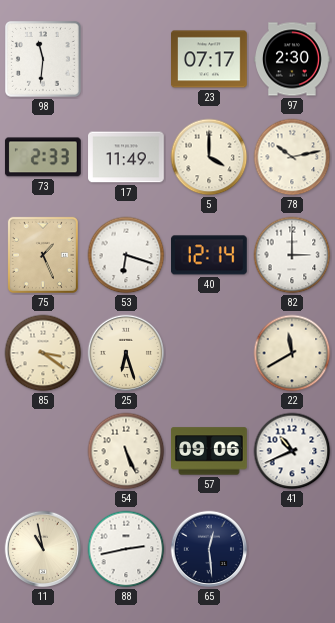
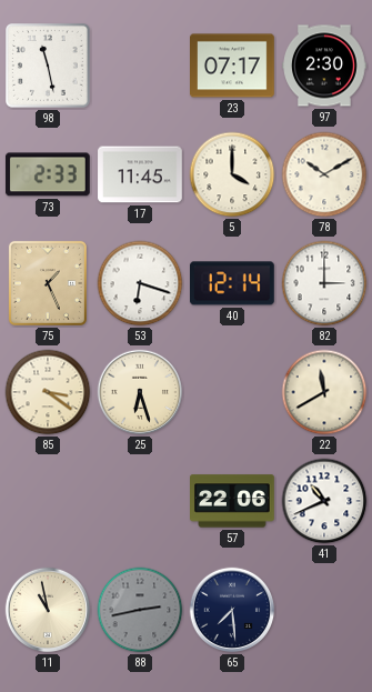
98: 11:31 -> 11:28
17: 11:49 -> 11:45
78: 10:13 -> 10:10
54: 5:26 -> none
57: 09:06 -> 22:06
88 dial: white -> grey
65: 12:29 -> 7:29
